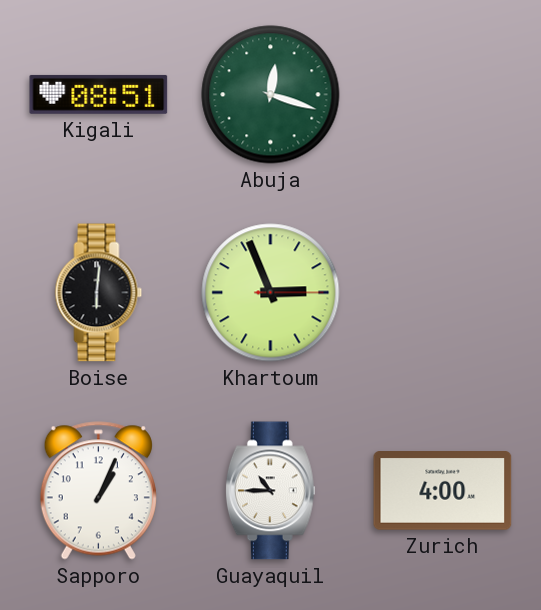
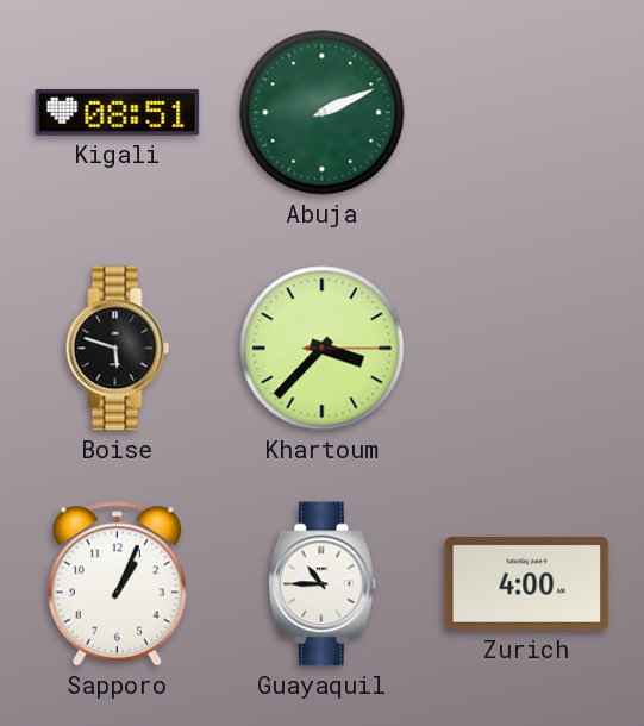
Abuja: 12:18 -> 2:11
Boise: 6:01 -> 5:48
Khartoum: 2:56 -> 3:37
